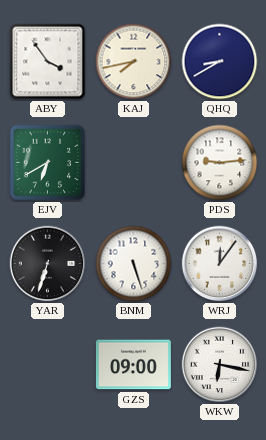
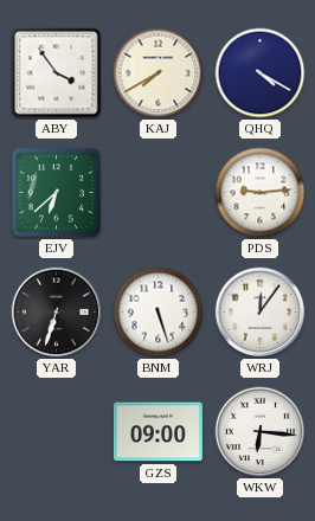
KAJ: 7:43 -> 7:40
QHQ: 8:40 -> 4:20
EJV: 6:40 -> 6:38
WKW: 6:17 -> 6:16
